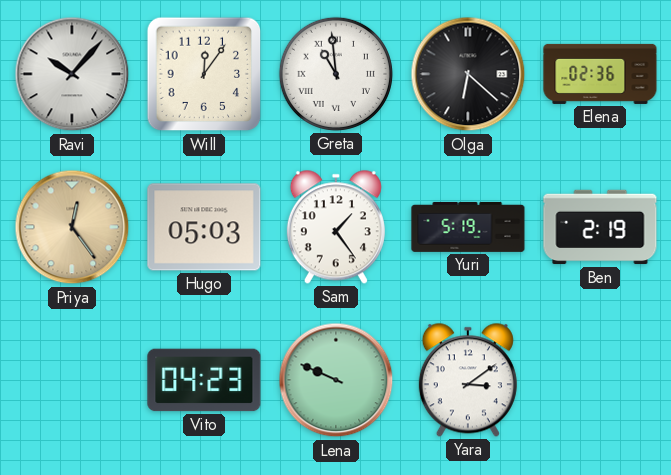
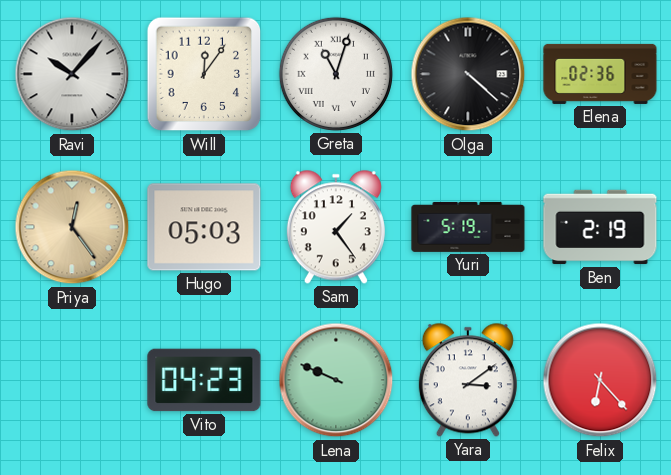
Greta: 10:59 -> 11:03
Olga: 6:22 -> 4:22
Felix: none -> 6:23
